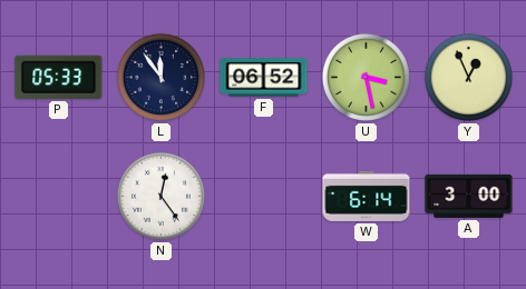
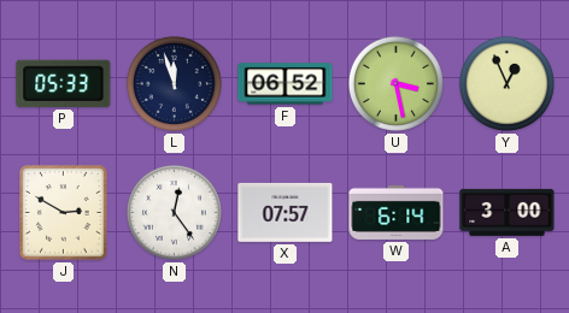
L: 11:54 -> 11:57
J: none -> 2:50
X: none -> 07:57
